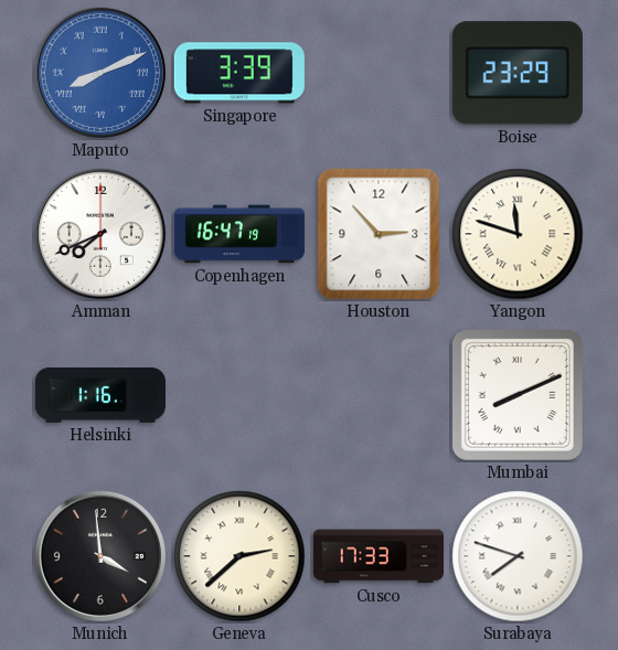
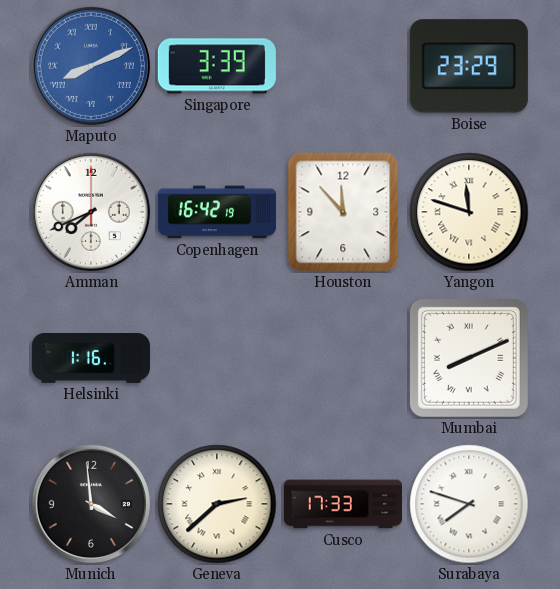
Copenhagen: 16:47 -> 16:42
Houston: 2:53 -> 11:53
